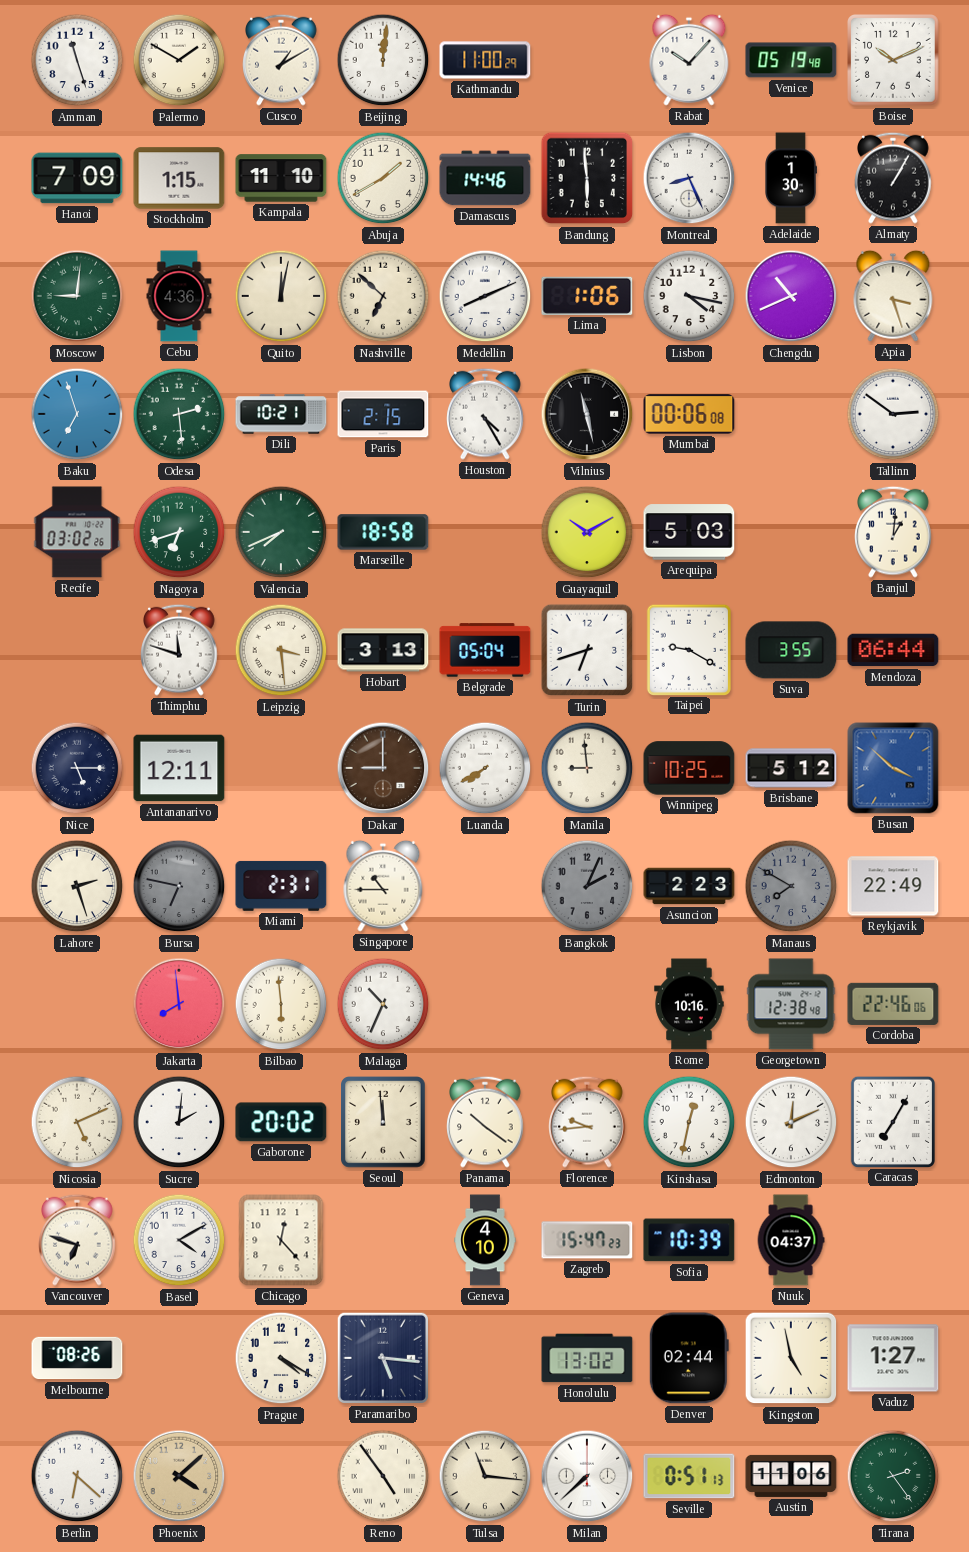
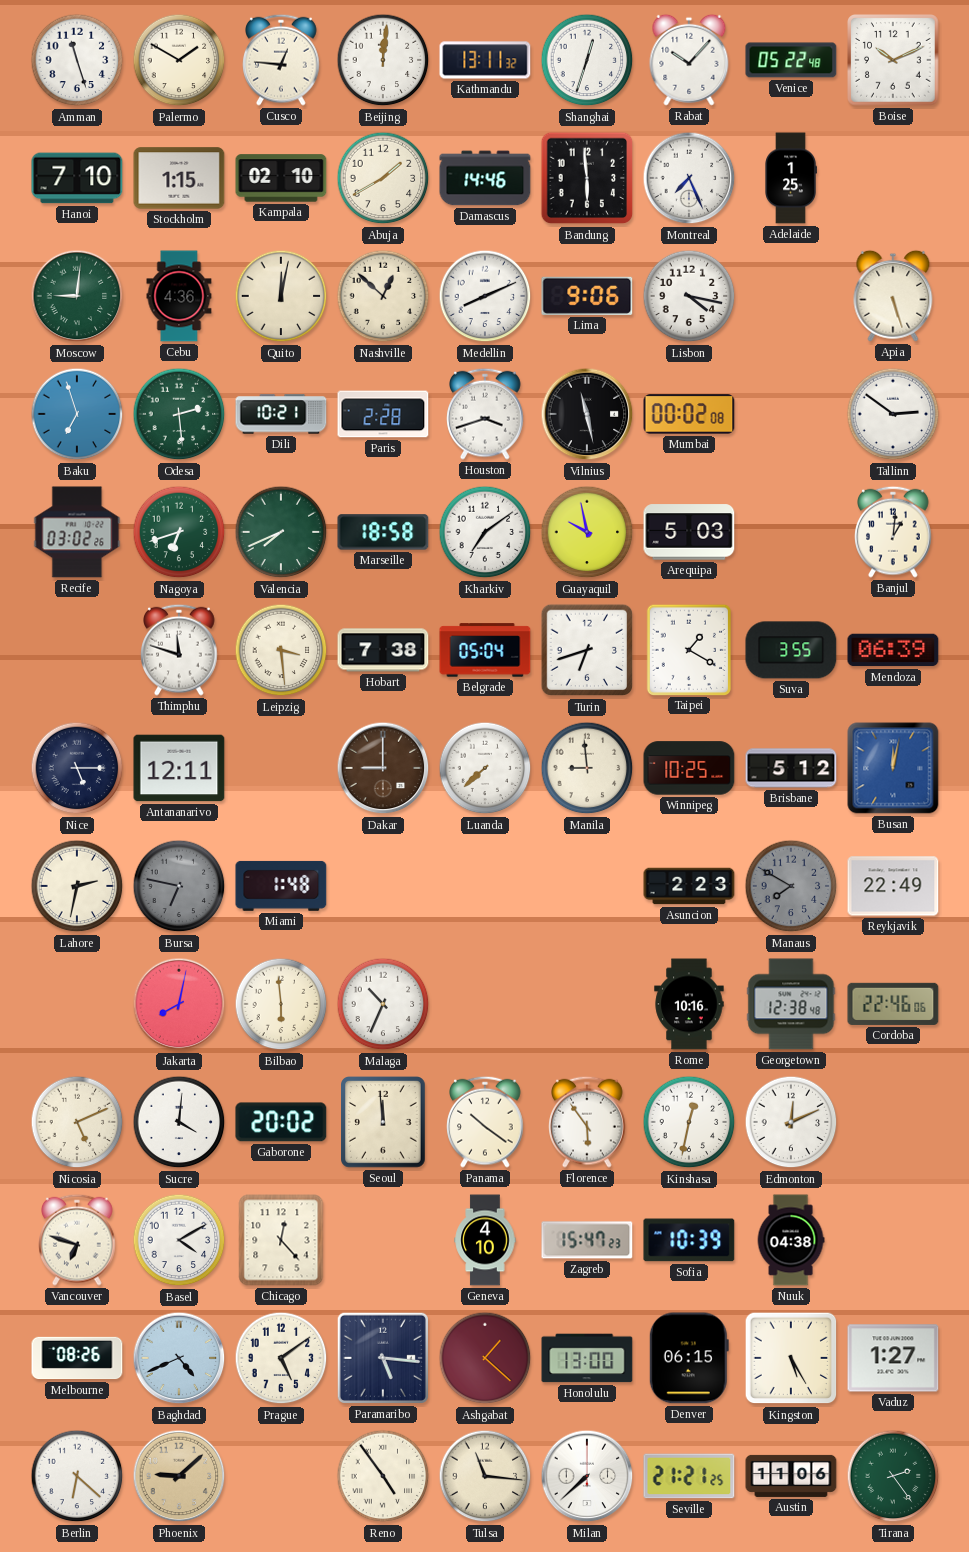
Cusco: 1:10 -> 12:46
Kathmandu: 11:00 -> 13:11
Shanghai: none -> 12:33
Venice: 05:19 -> 05:22
Hanoi: 7:09 -> 7:10
Kampala: 11:10 -> 02:10
Montreal: 8:26 -> 7:26
Adelaide: 1:30 -> 1:25
Almaty: 1:05 -> none
Nashville: 6:52 -> 12:52
Lima: 1:06 -> 9:06
Chengdu: 10:41 -> none
Apia: 3:27 -> 5:27
Paris: 2:15 -> 2:28
Houston: 4:25 -> 3:42
Mumbai: 00:06 -> 00:02
Kharkiv: none -> 7:09
Guayaquil: 10:10 -> 9:58
Hobart: 3:13 -> 7:38
Taipei: 9:20 -> 1:20
Mendoza: 06:44 -> 06:39
Luanda: 7:40 -> 7:38
Busan: 3:52 -> 12:02
Lahore: 2:27 -> 2:32
Miami: 2:31 -> 1:48
Singapore: 10:45 -> none
Bangkok: 2:04 -> none
Jakarta: 7:59 -> 8:02
Sucre: 2:01 -> 4:01
Florence: 9:44 -> 5:54
Caracas: 7:05 -> none
Nuuk: 04:37 -> 04:38
Baghdad: none -> 4:41
Prague: 4:20 -> 5:09
Ashgabat: none -> 1:22
Honolulu: 13:02 -> 13:00
Denver: 02:44 -> 06:15
Kingston: 4:58 -> 5:25
Phoenix: 4:08 -> 9:08
Seville: 0:51 -> 21:21
